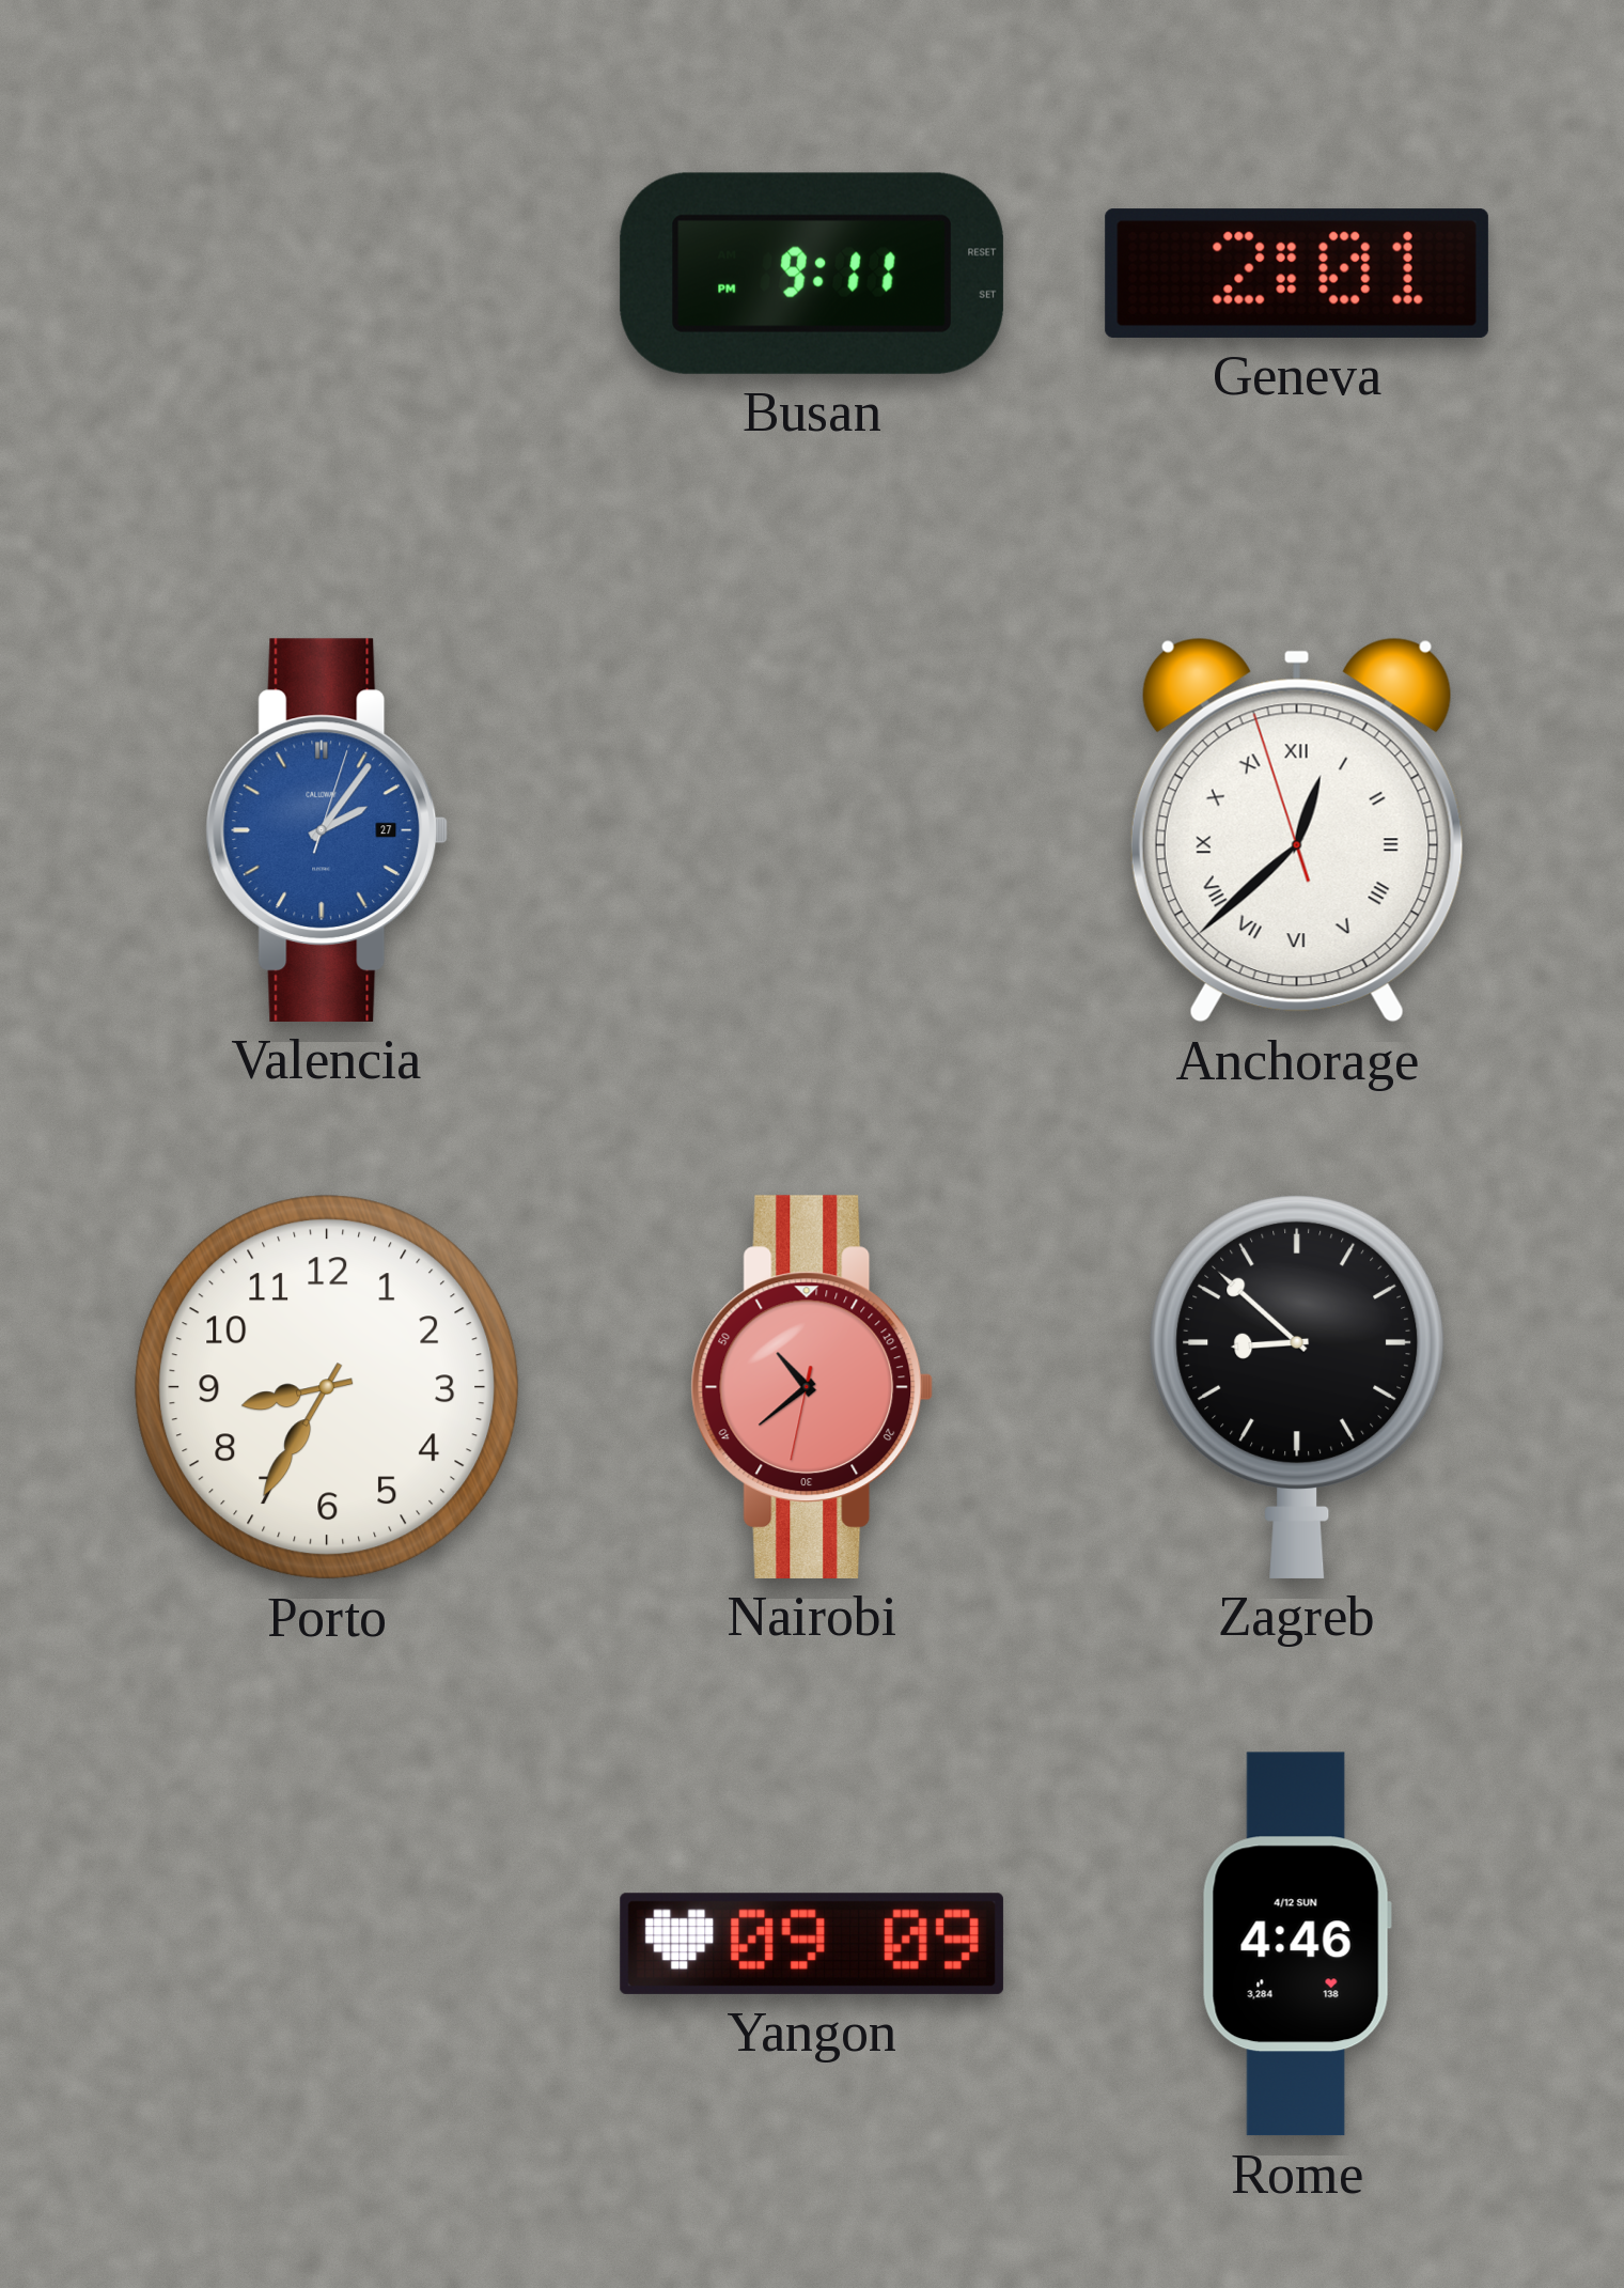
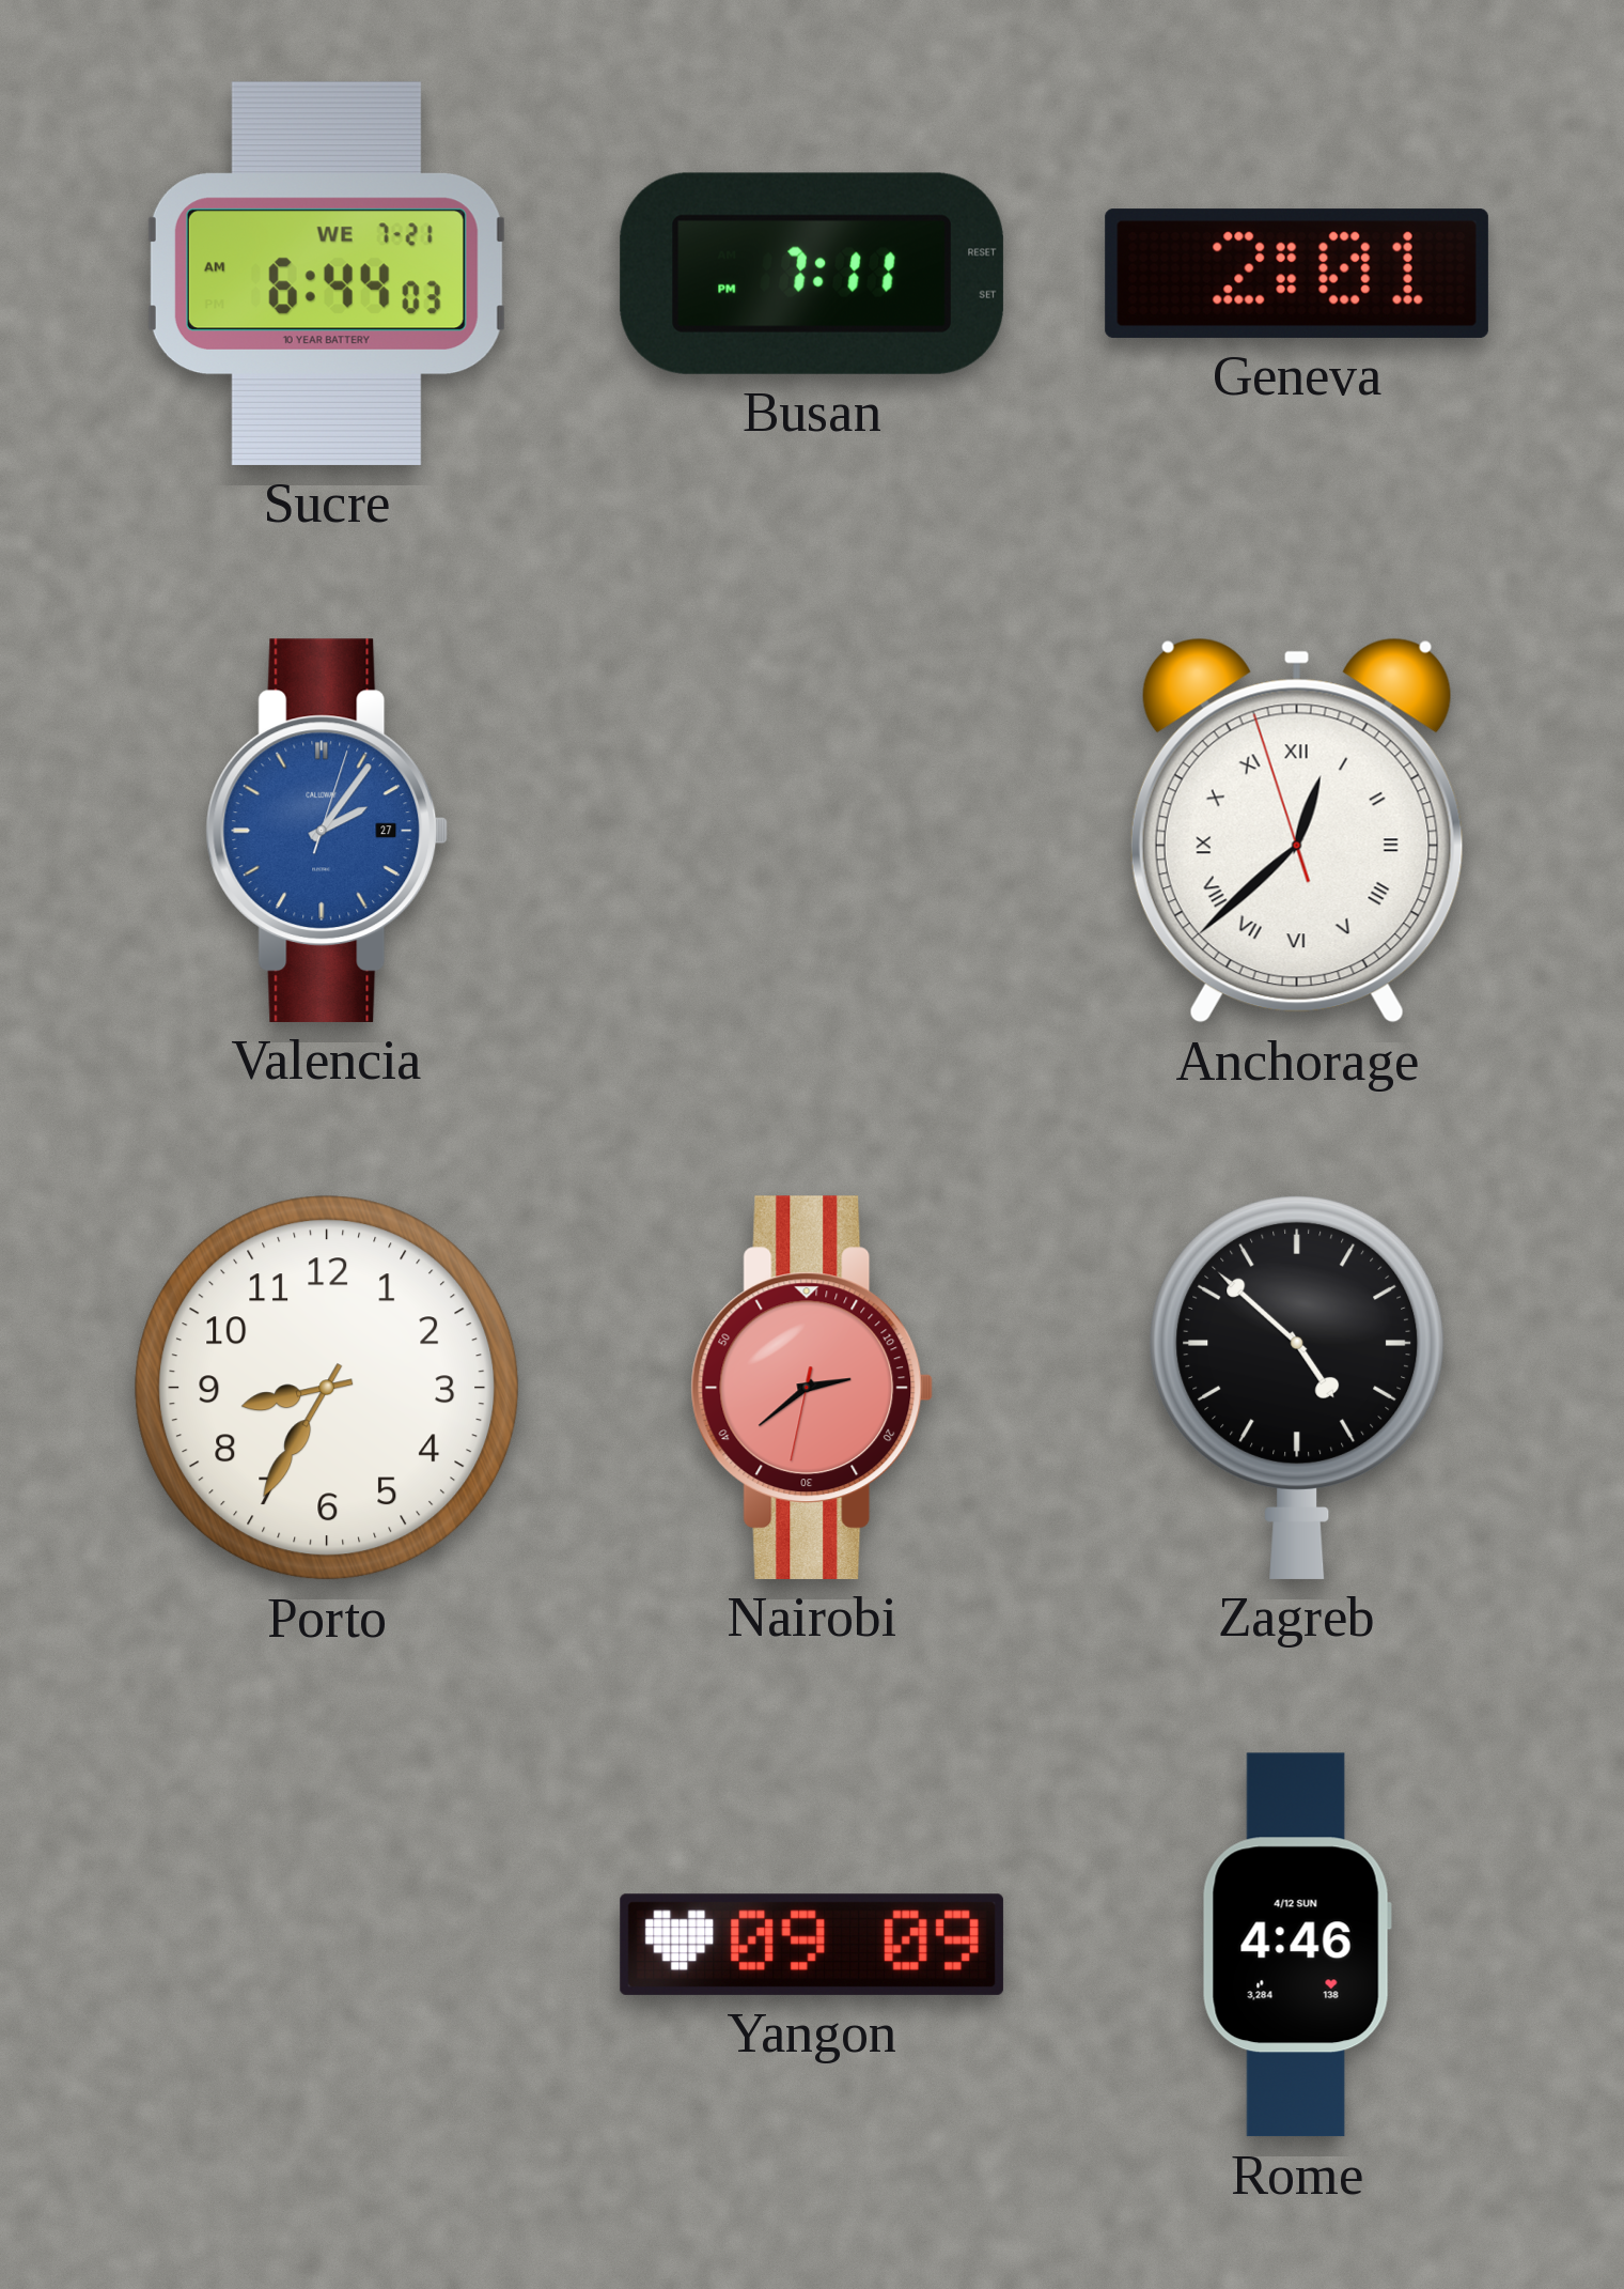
Sucre: none -> 6:44
Busan: 9:11 -> 7:11
Nairobi: 10:38 -> 2:38
Zagreb: 8:52 -> 4:52
